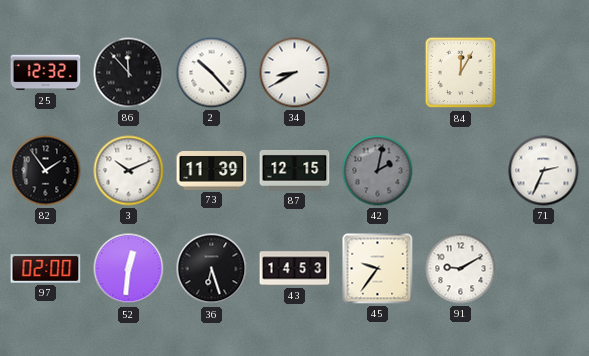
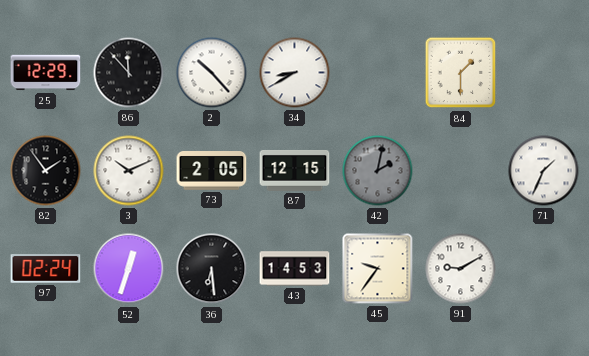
25: 12:32 -> 12:29
84: 12:05 -> 1:30
73: 11:39 -> 2:05
71: 2:34 -> 1:34
97: 02:00 -> 02:24
52: 12:31 -> 12:33
36: 6:27 -> 6:29
